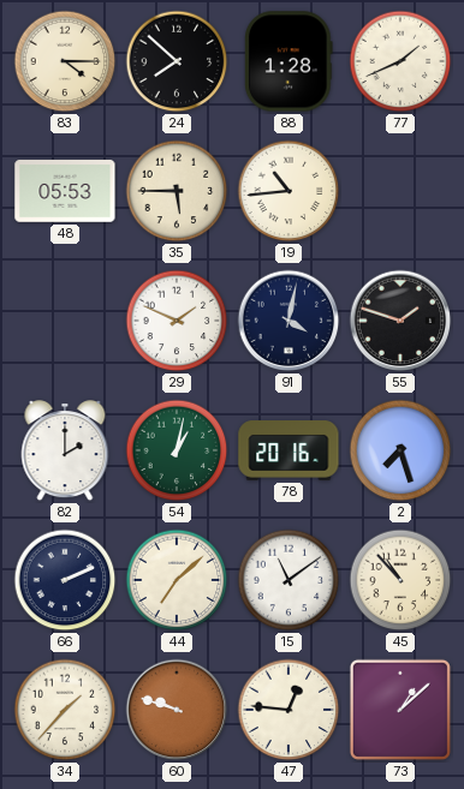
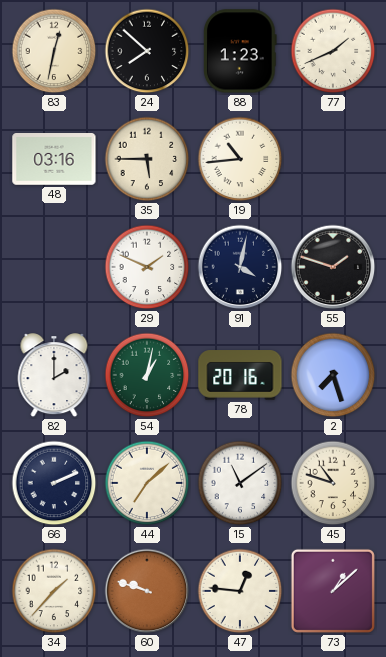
83: 4:15 -> 12:32
88: 1:28 -> 1:23
48: 05:53 -> 03:16
45: 10:53 -> 10:48
